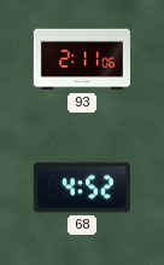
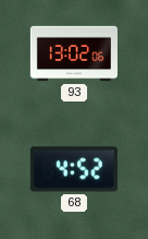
93: 2:11 -> 13:02
